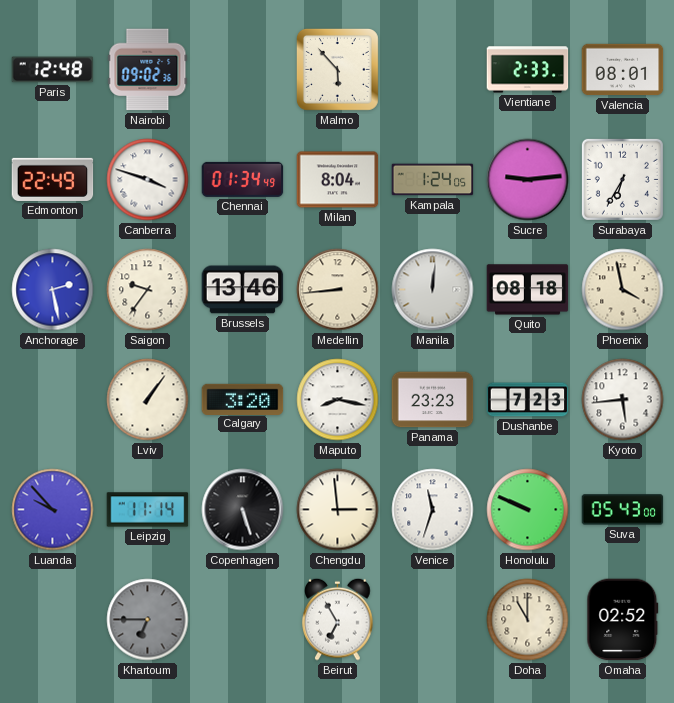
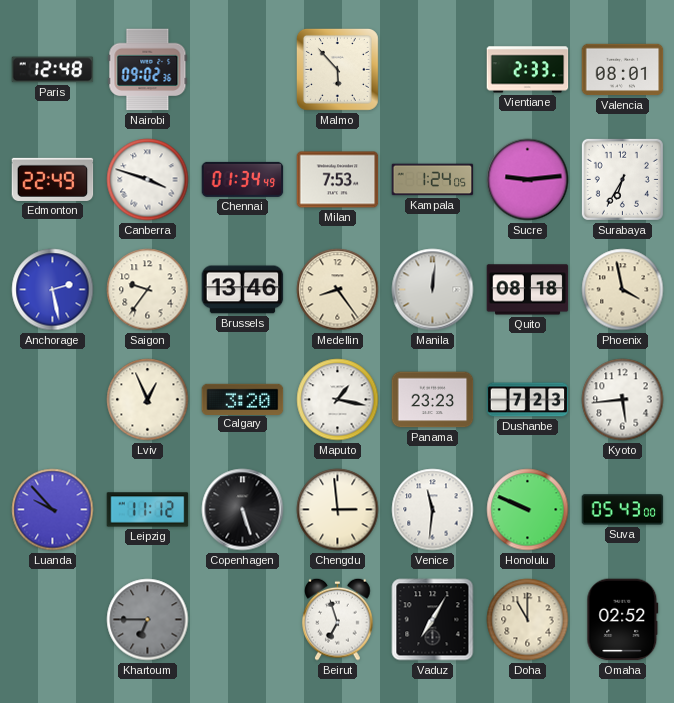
Milan: 8:04 -> 7:53
Medellin: 8:44 -> 8:24
Lviv: 1:06 -> 12:56
Maputo: 8:17 -> 1:17
Leipzig: 11:14 -> 11:12
Venice: 11:33 -> 11:31
Beirut: 6:55 -> 6:57
Vaduz: none -> 7:05
